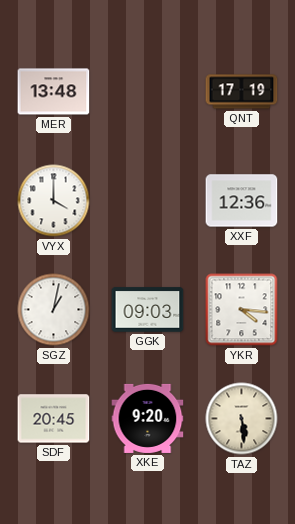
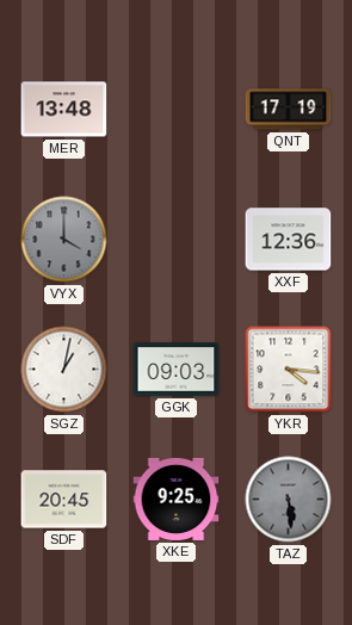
VYX dial: white -> grey
XKE: 9:20 -> 9:25
TAZ dial: cream -> grey
